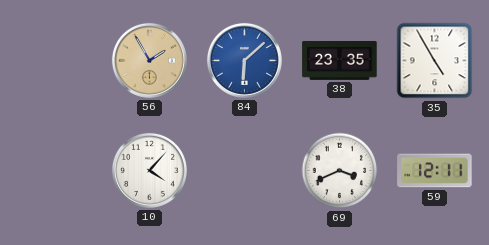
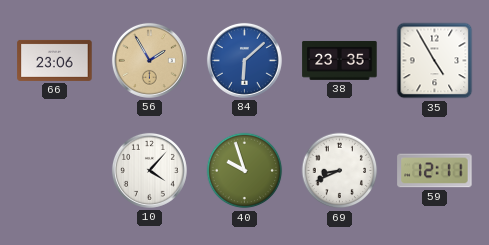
66: none -> 23:06
40: none -> 9:57
69: 3:41 -> 8:41
